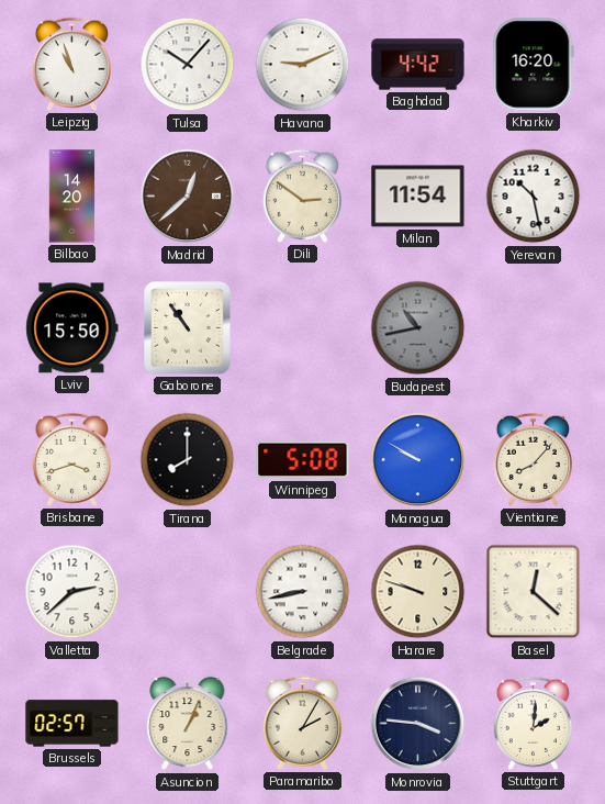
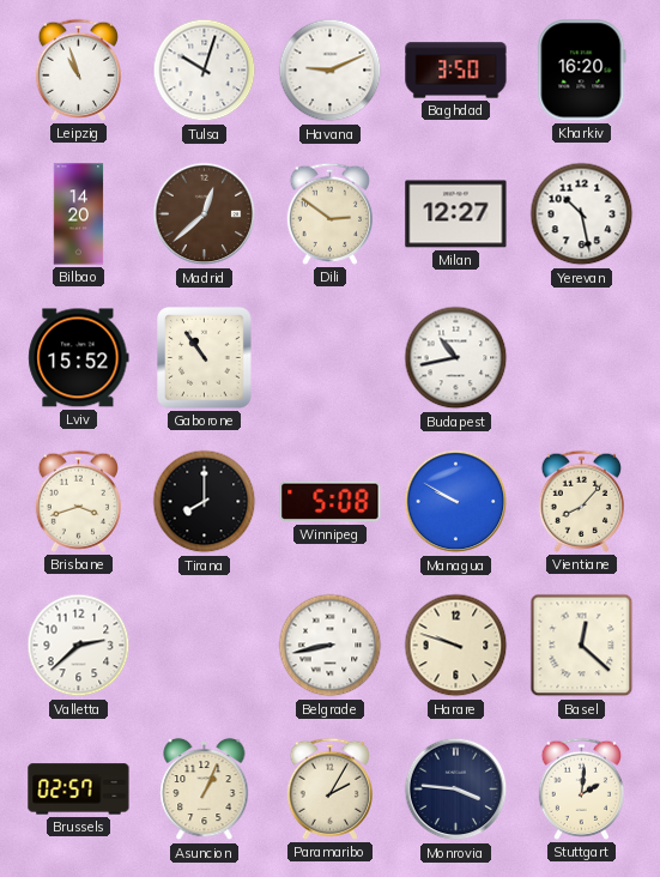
Tulsa: 10:07 -> 10:03
Baghdad: 4:42 -> 3:50
Milan: 11:54 -> 12:27
Lviv: 15:50 -> 15:52
Budapest dial: grey -> white
